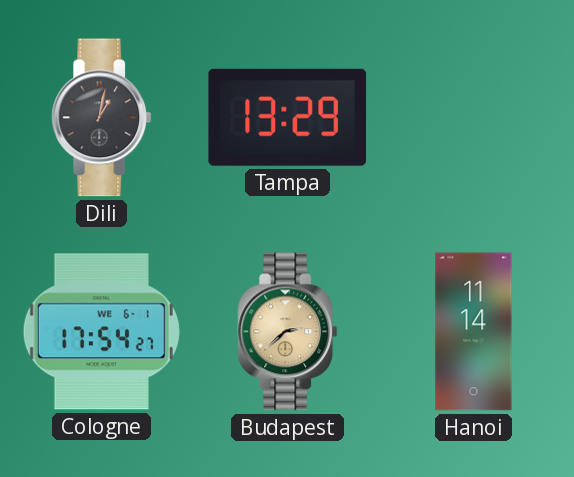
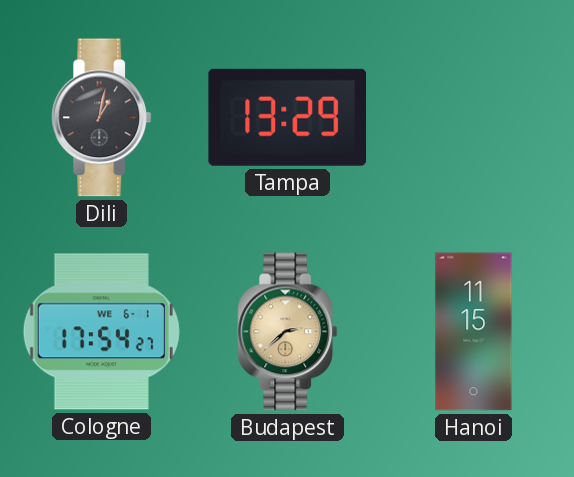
Hanoi: 11:14 -> 11:15
